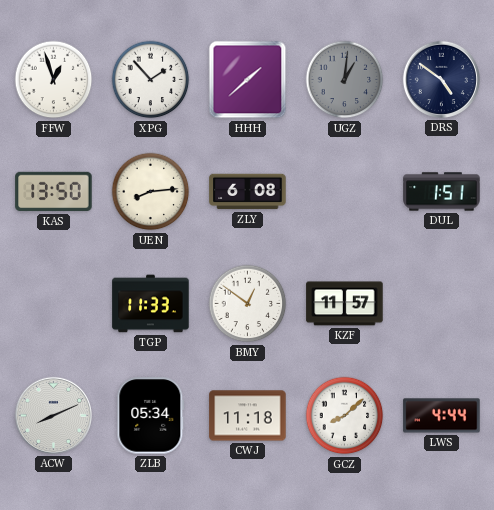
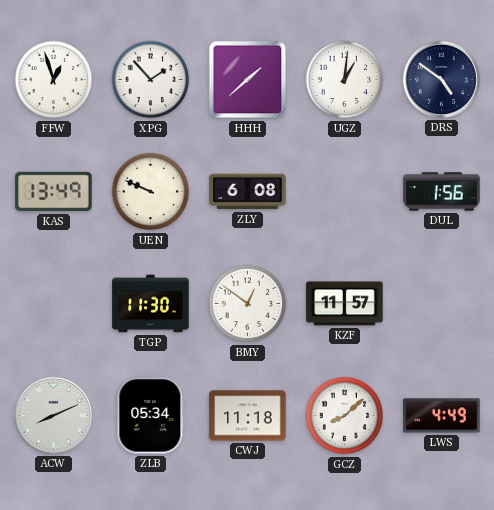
UGZ dial: grey -> white
KAS: 13:50 -> 13:49
UEN: 8:14 -> 9:49
DUL: 1:51 -> 1:56
TGP: 11:33 -> 11:30
LWS: 4:44 -> 4:49
